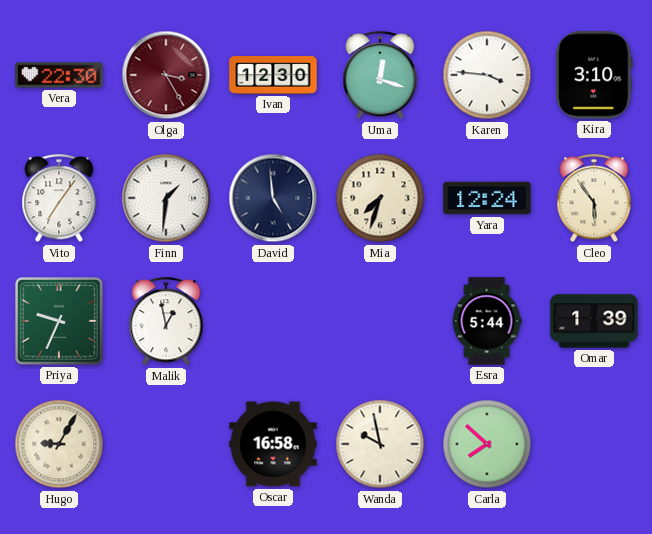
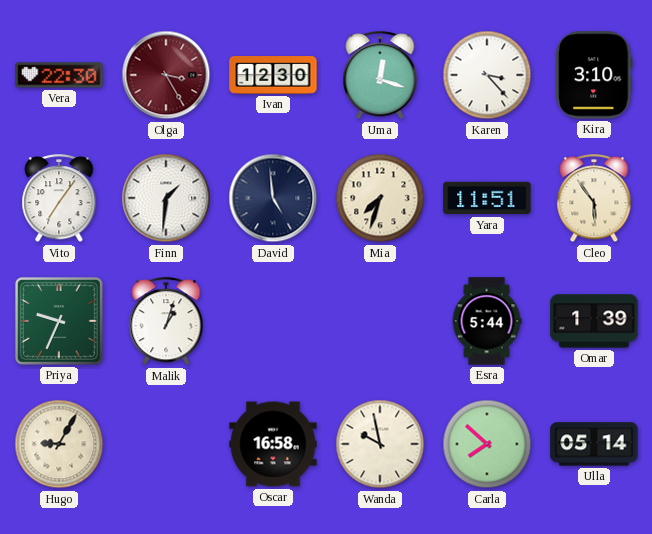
Karen: 3:46 -> 3:23
Yara: 12:24 -> 11:51
Malik: 12:58 -> 1:03
Ulla: none -> 05:14
